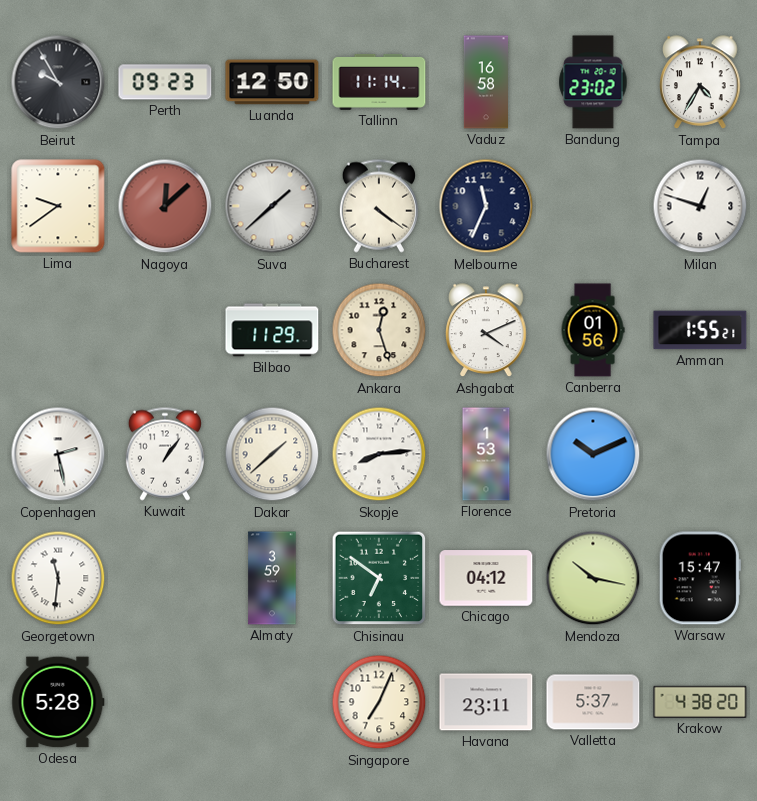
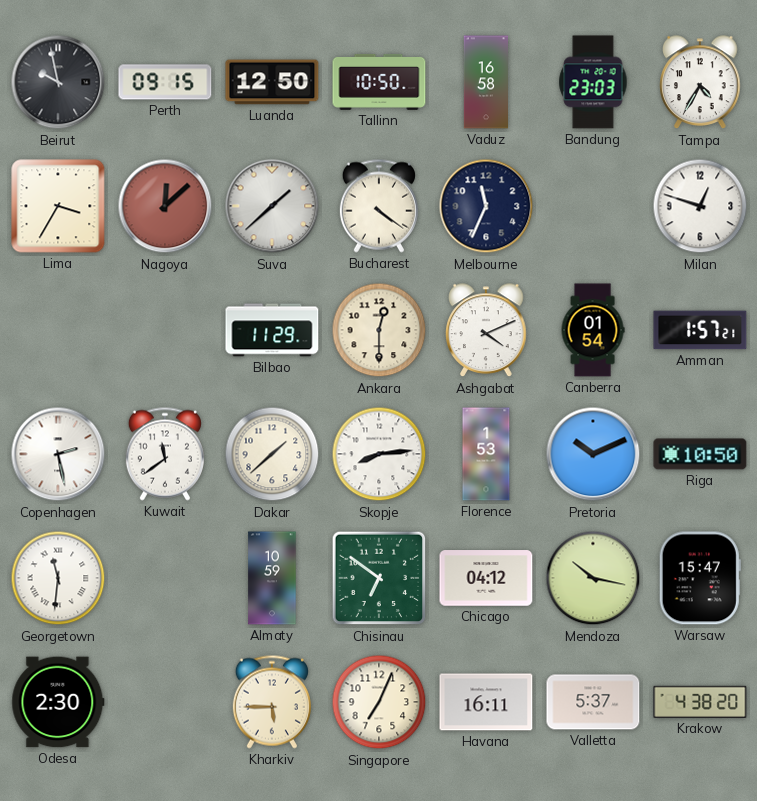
Beirut: 9:55 -> 9:58
Perth: 09:23 -> 09:15
Tallinn: 11:14 -> 10:50
Bandung: 23:02 -> 23:03
Lima: 9:39 -> 3:35
Ankara: 12:27 -> 12:30
Canberra: 01:56 -> 01:54
Amman: 1:55 -> 1:57
Kuwait: 1:06 -> 11:39
Riga: none -> 10:50
Almaty: 3:59 -> 10:59
Odesa: 5:28 -> 2:30
Kharkiv: none -> 5:45
Havana: 23:11 -> 16:11
